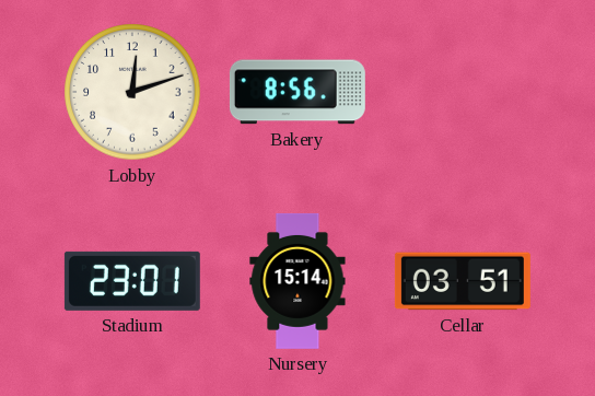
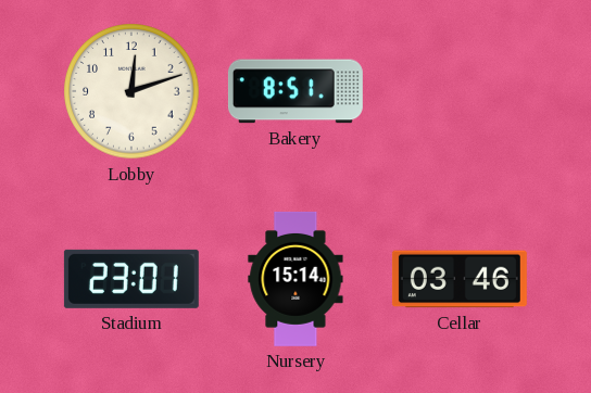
Bakery: 8:56 -> 8:51
Cellar: 03:51 -> 03:46
